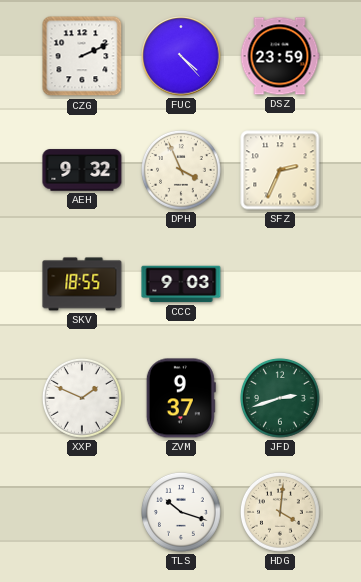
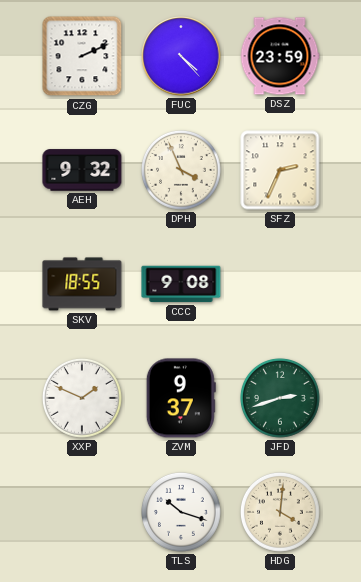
CCC: 9:03 -> 9:08
